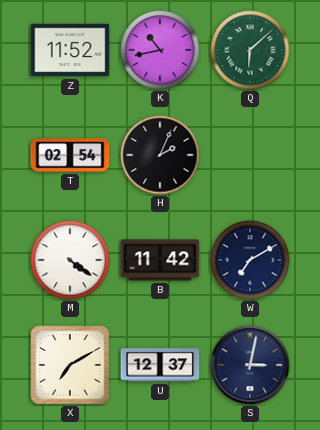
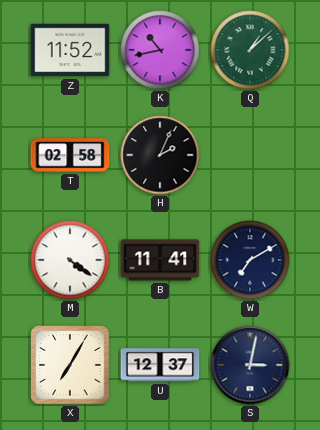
Q: 6:08 -> 1:08
T: 02:54 -> 02:58
B: 11:42 -> 11:41
X: 7:10 -> 7:05
